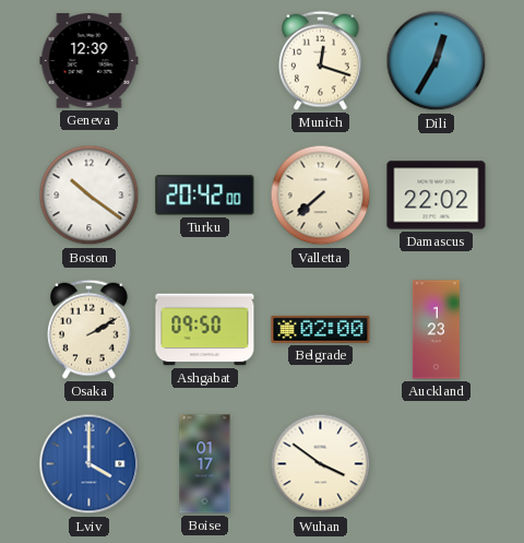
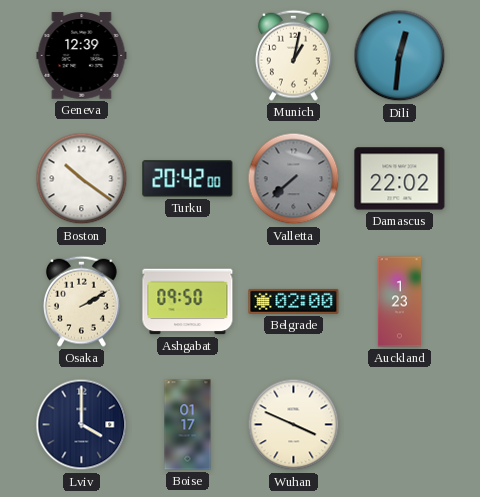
Munich: 12:18 -> 1:02
Dili: 12:35 -> 12:31
Valletta dial: cream -> grey
Lviv dial: blue -> navy
Wuhan: 3:51 -> 3:49
